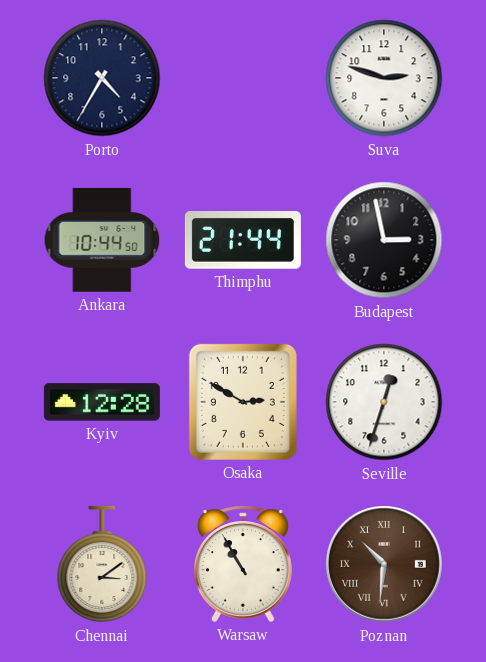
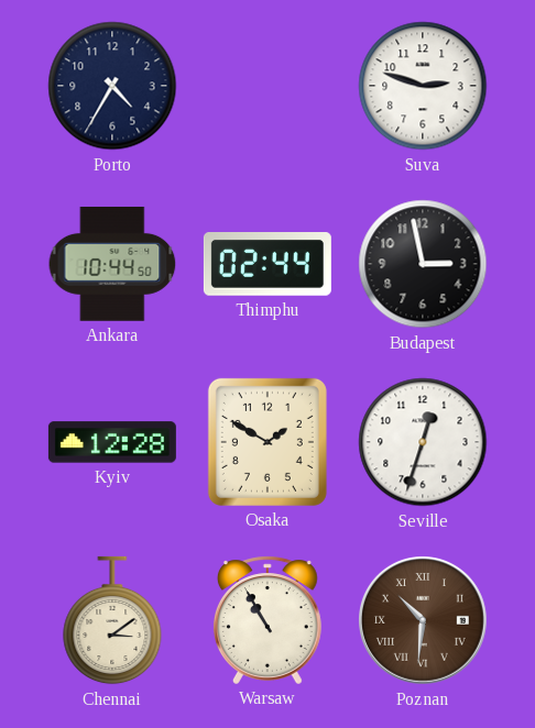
Thimphu: 21:44 -> 02:44
Osaka: 2:50 -> 1:50
